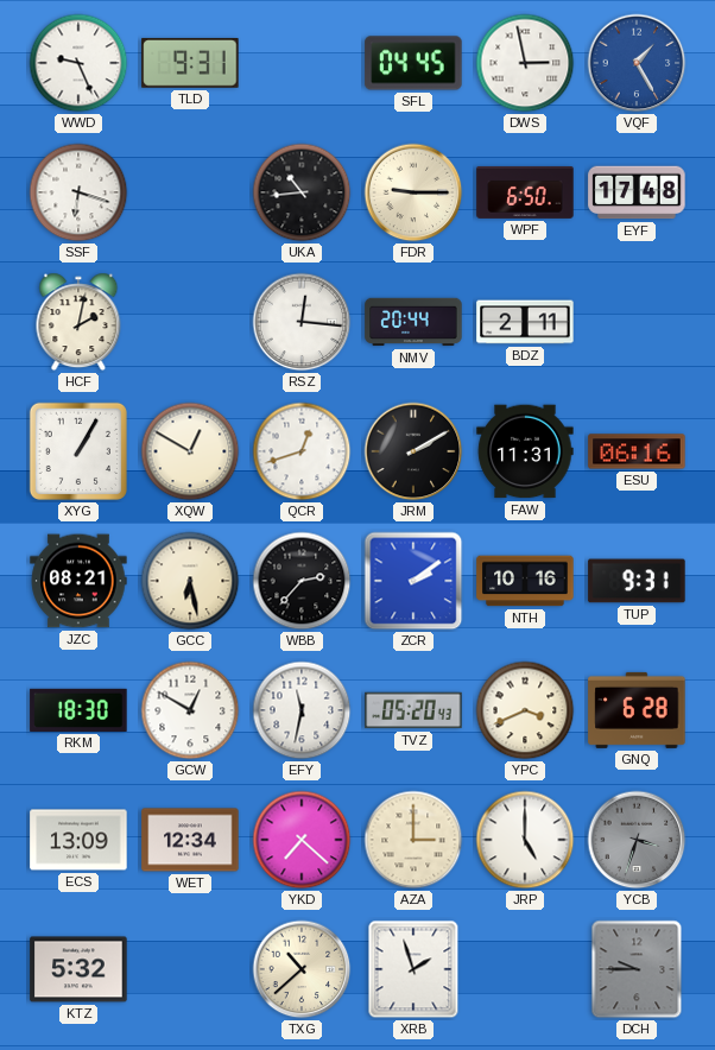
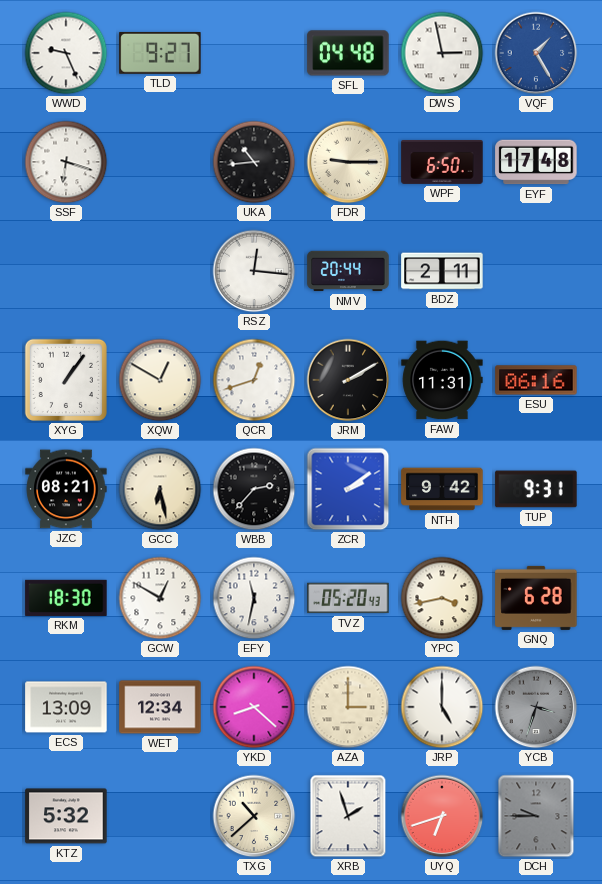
TLD: 9:31 -> 9:27
SFL: 04:45 -> 04:48
HCF: 2:02 -> none
XYG: 1:05 -> 1:06
NTH: 10:16 -> 9:42
YPC: 3:41 -> 3:43
YKD: 7:22 -> 8:22
UYQ: none -> 6:42
